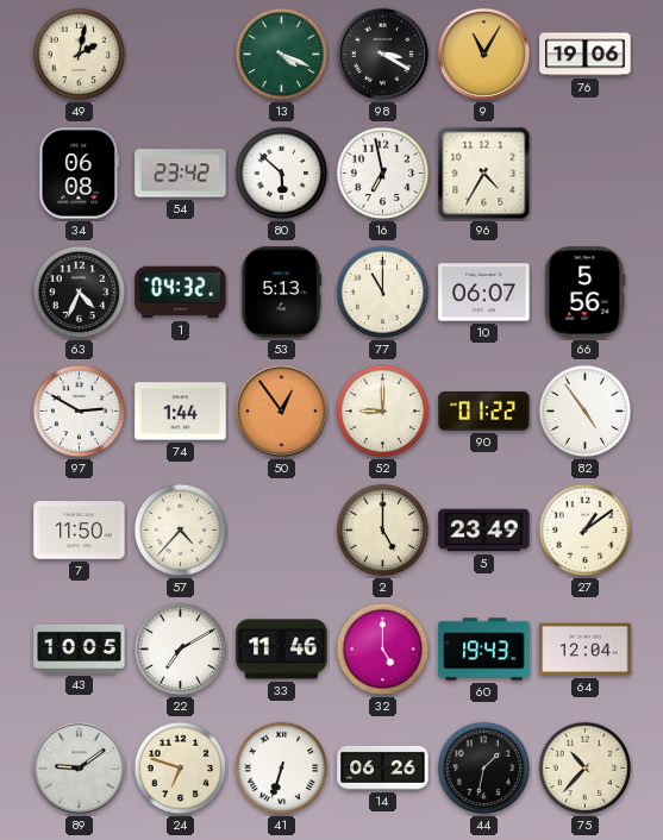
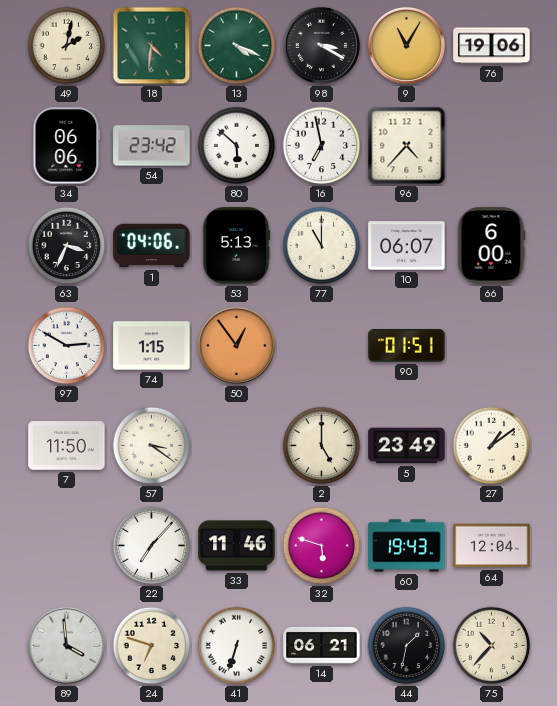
18: none -> 4:31
34: 06:08 -> 06:06
96: 4:35 -> 4:37
63: 4:34 -> 3:34
1: 04:32 -> 04:06
66: 5:56 -> 6:00
74: 1:44 -> 1:15
52: 9:00 -> none
90: 01:22 -> 01:51
82: 4:54 -> none
57: 4:37 -> 3:21
43: 10:05 -> none
22: 7:10 -> 7:07
32: 5:00 -> 5:48
89: 9:09 -> 3:59
14: 06:26 -> 06:21
